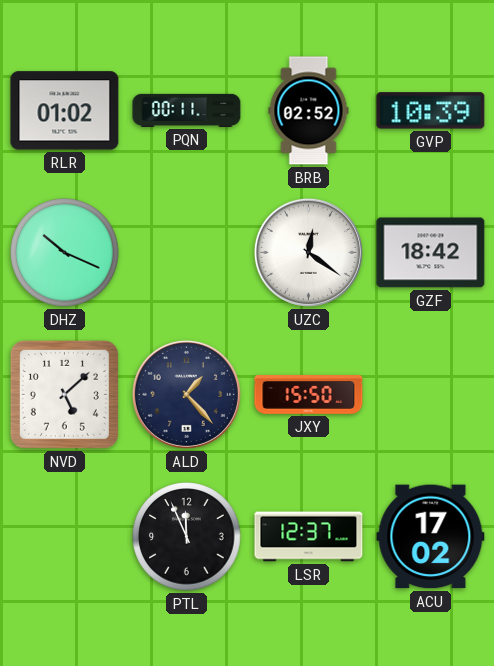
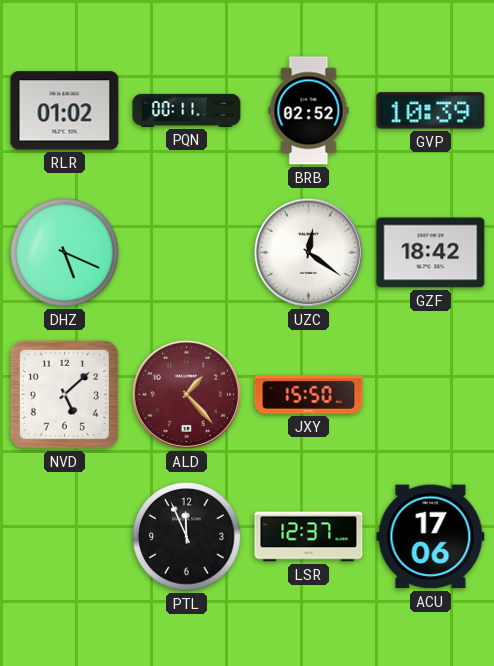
DHZ: 10:19 -> 5:19
ALD dial: navy -> burgundy
ACU: 17:02 -> 17:06
